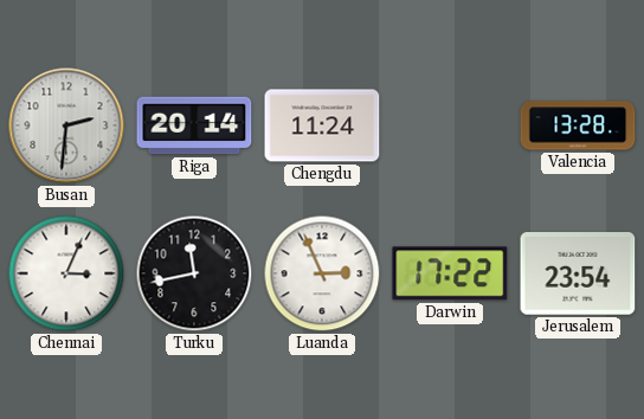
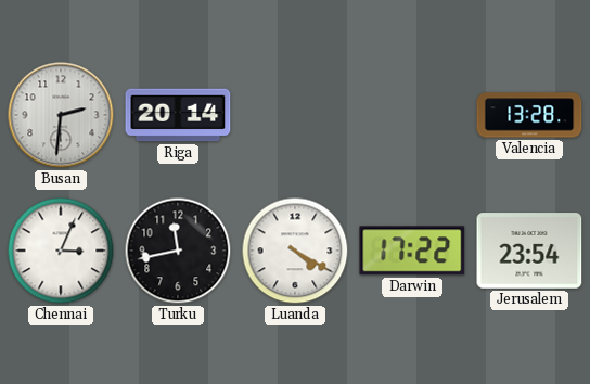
Chengdu: 11:24 -> none
Luanda: 2:56 -> 4:20
